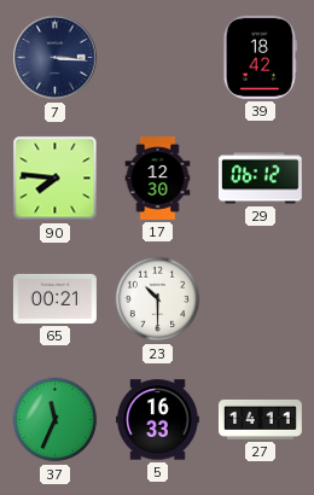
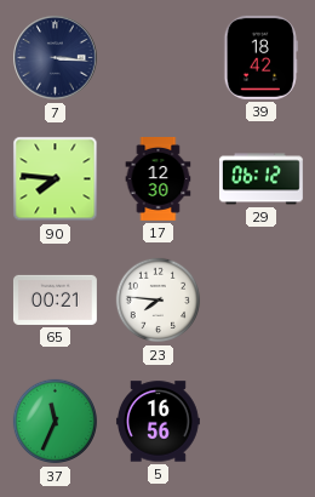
23: 10:30 -> 7:46
5: 16:33 -> 16:56
27: 14:11 -> none
